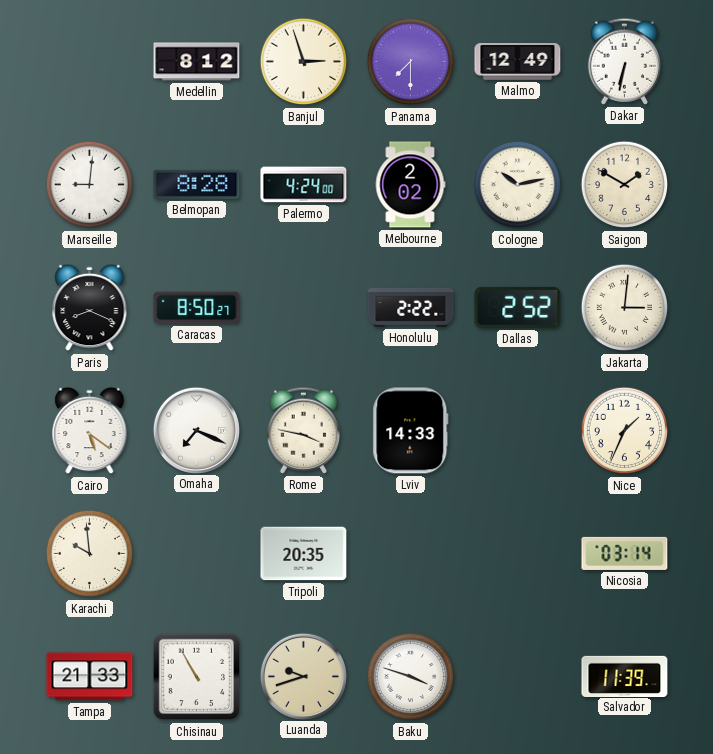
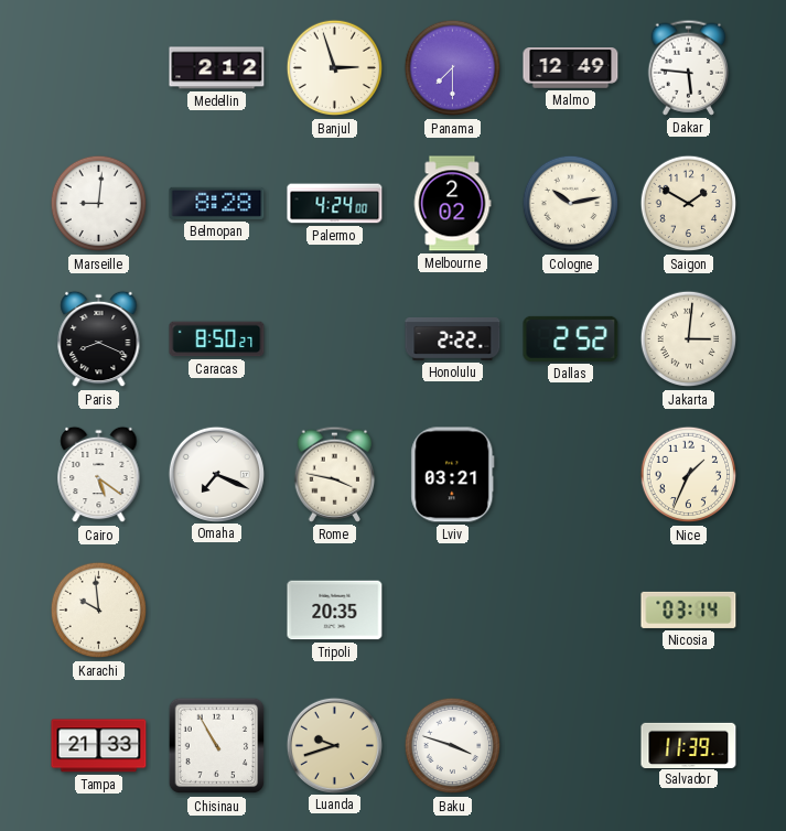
Medellin: 8:12 -> 2:12
Dakar: 6:32 -> 5:46
Lviv: 14:33 -> 03:21
